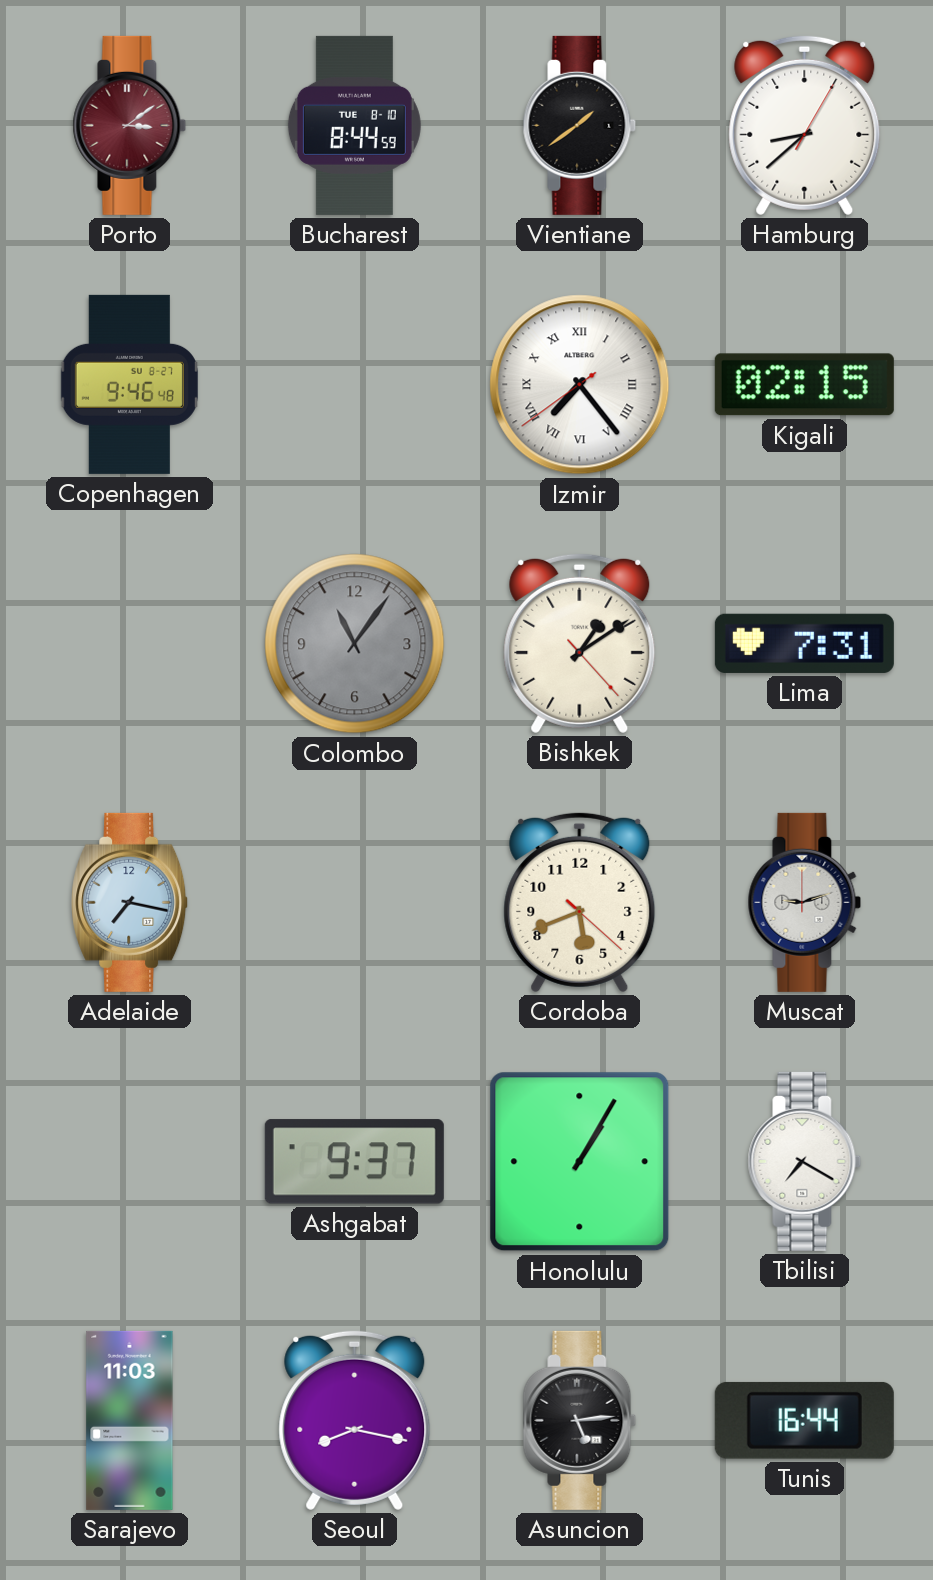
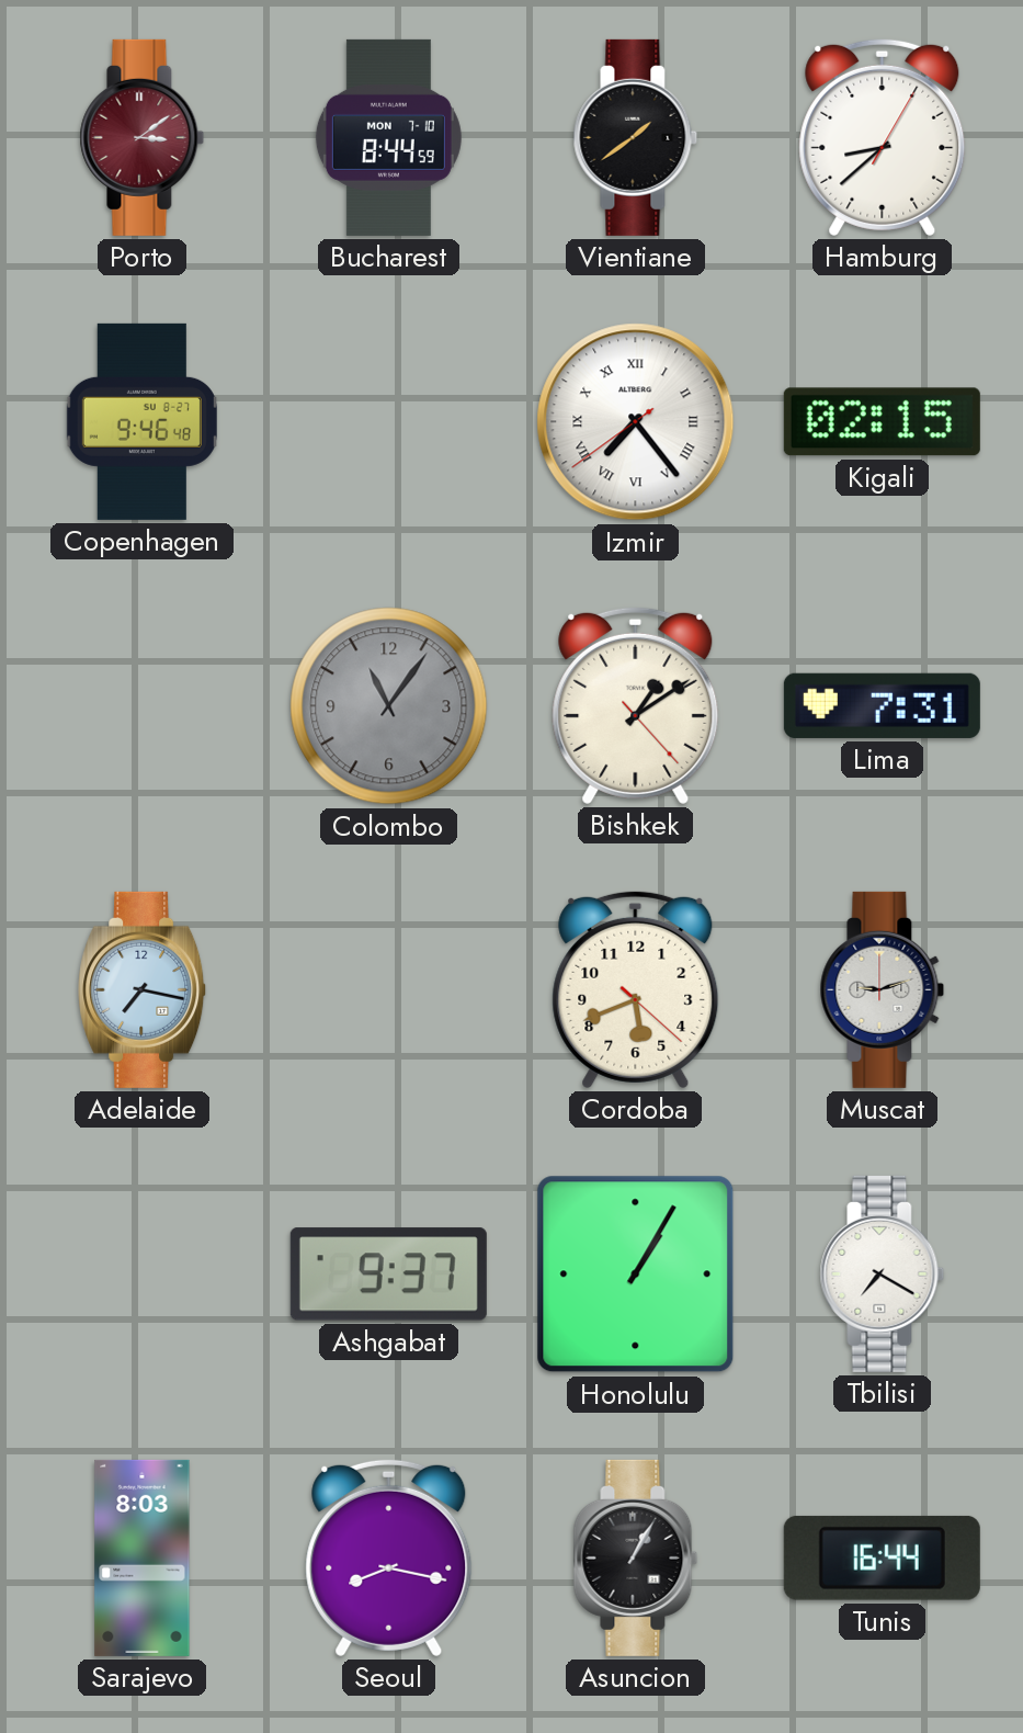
Bucharest date: TUE 8-10 -> MON 7-10
Sarajevo: 11:03 -> 8:03
Asuncion: 5:14 -> 1:05
